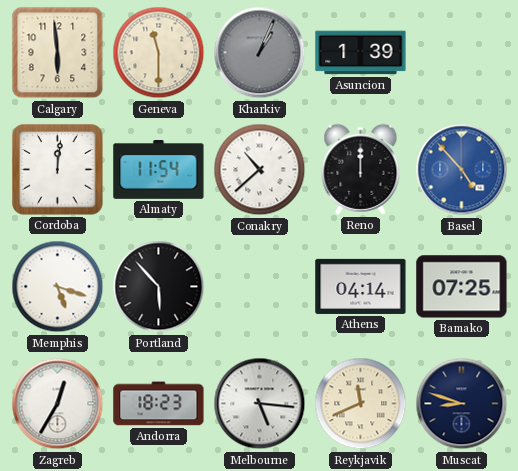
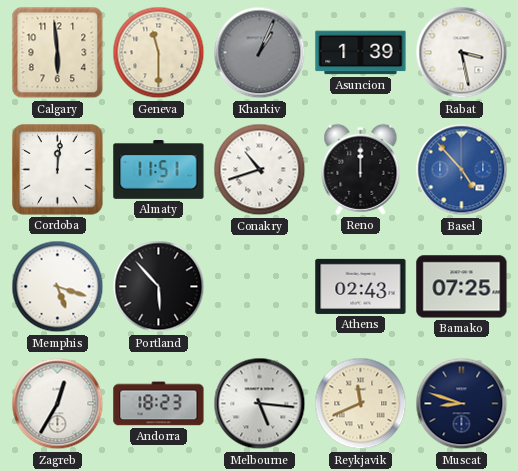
Rabat: none -> 3:28
Almaty: 11:54 -> 11:51
Conakry: 10:38 -> 10:42
Athens: 04:14 -> 02:43
